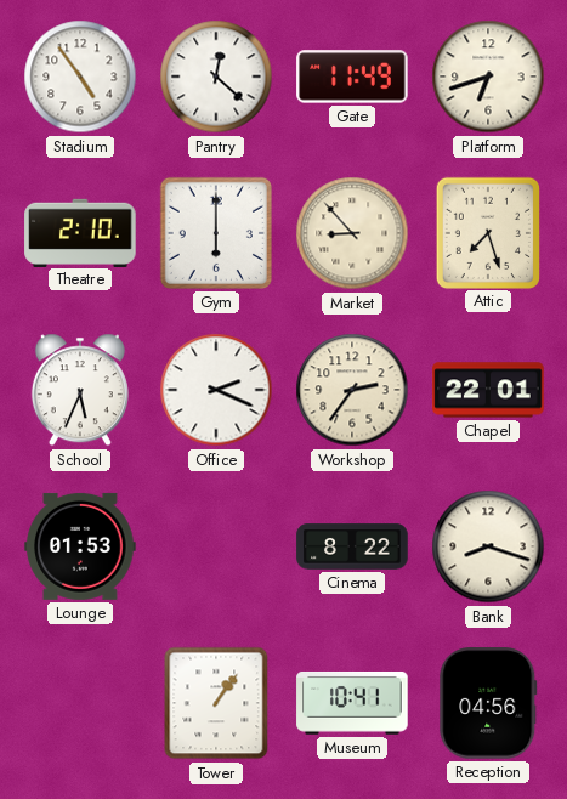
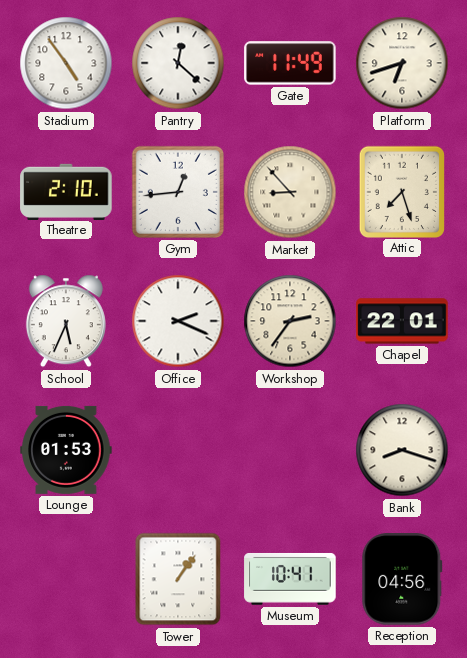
Gym: 6:00 -> 12:44
Cinema: 8:22 -> none
